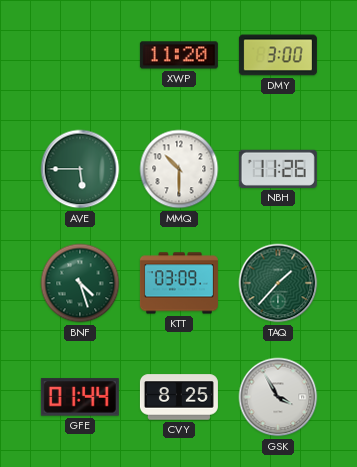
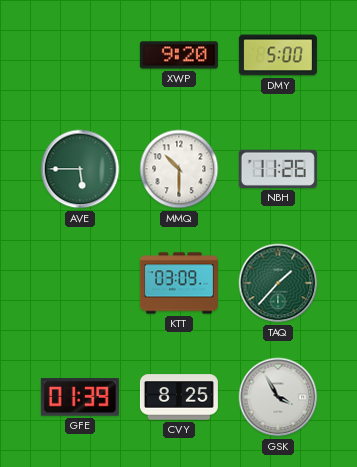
XWP: 11:20 -> 9:20
DMY: 3:00 -> 5:00
BNF: 4:27 -> none
GFE: 01:44 -> 01:39
